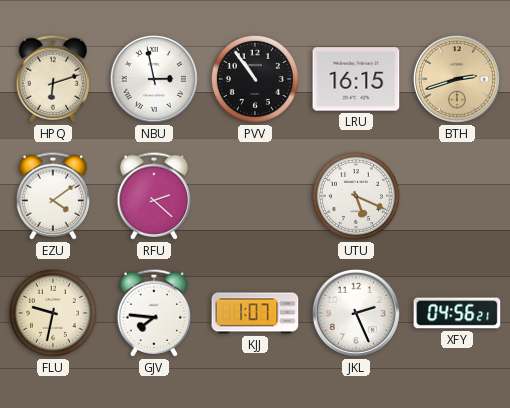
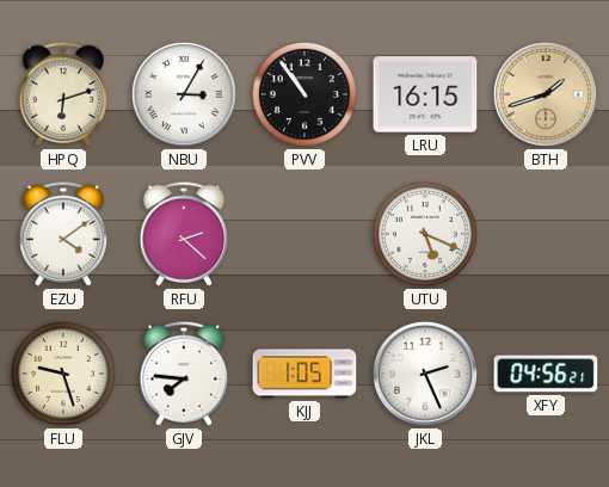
NBU: 2:58 -> 3:05
BTH: 2:42 -> 1:42
FLU: 9:32 -> 9:27
KJJ: 1:07 -> 1:05
